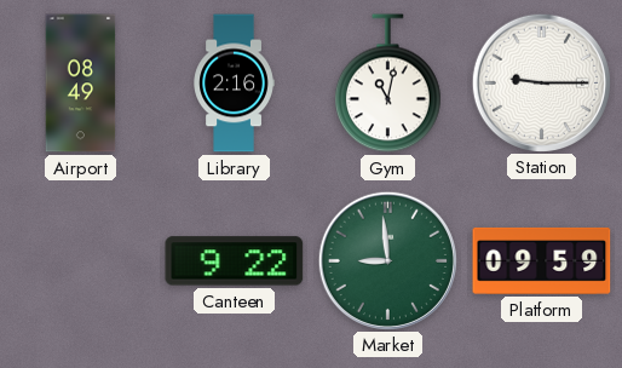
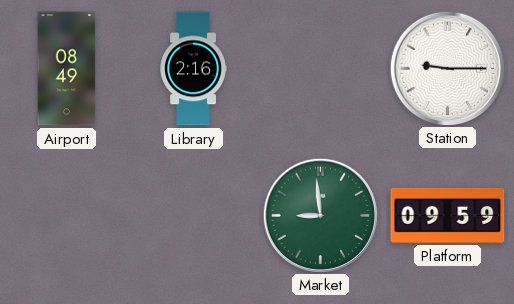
Gym: 11:02 -> none
Canteen: 9:22 -> none
